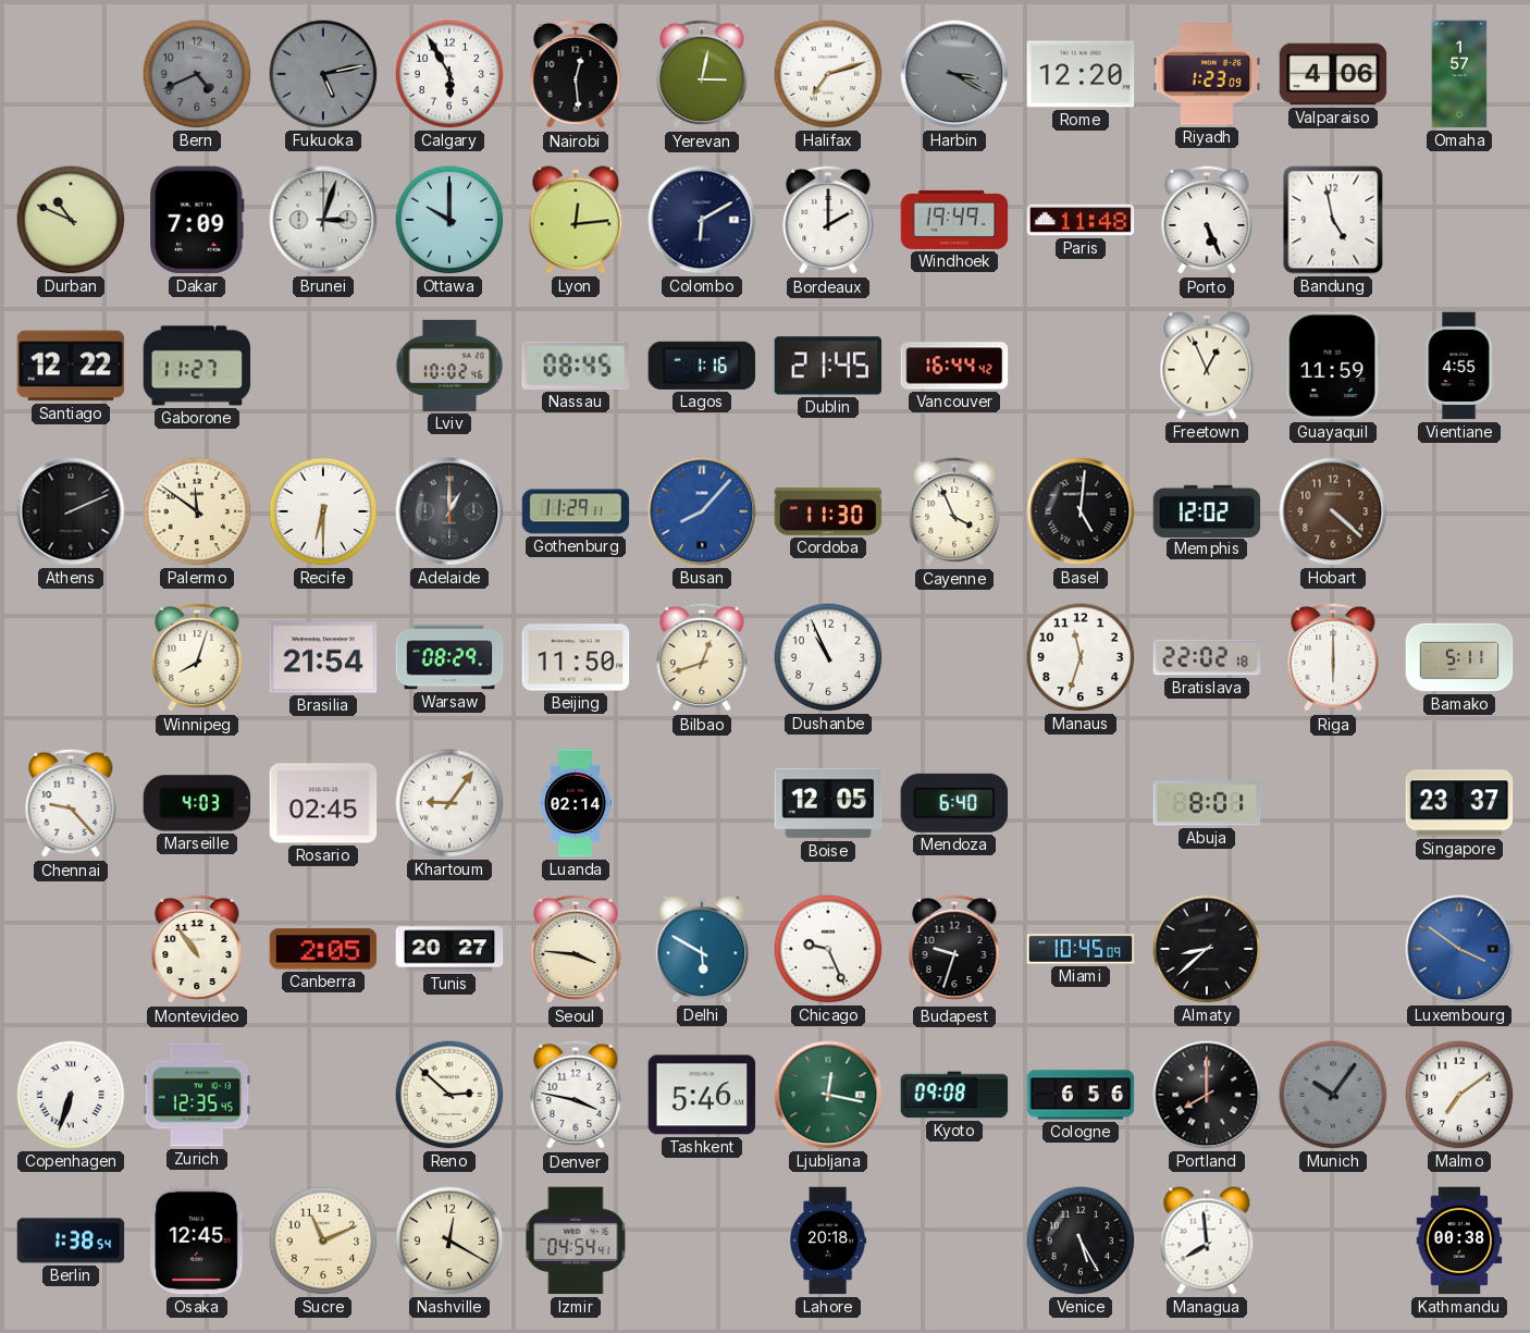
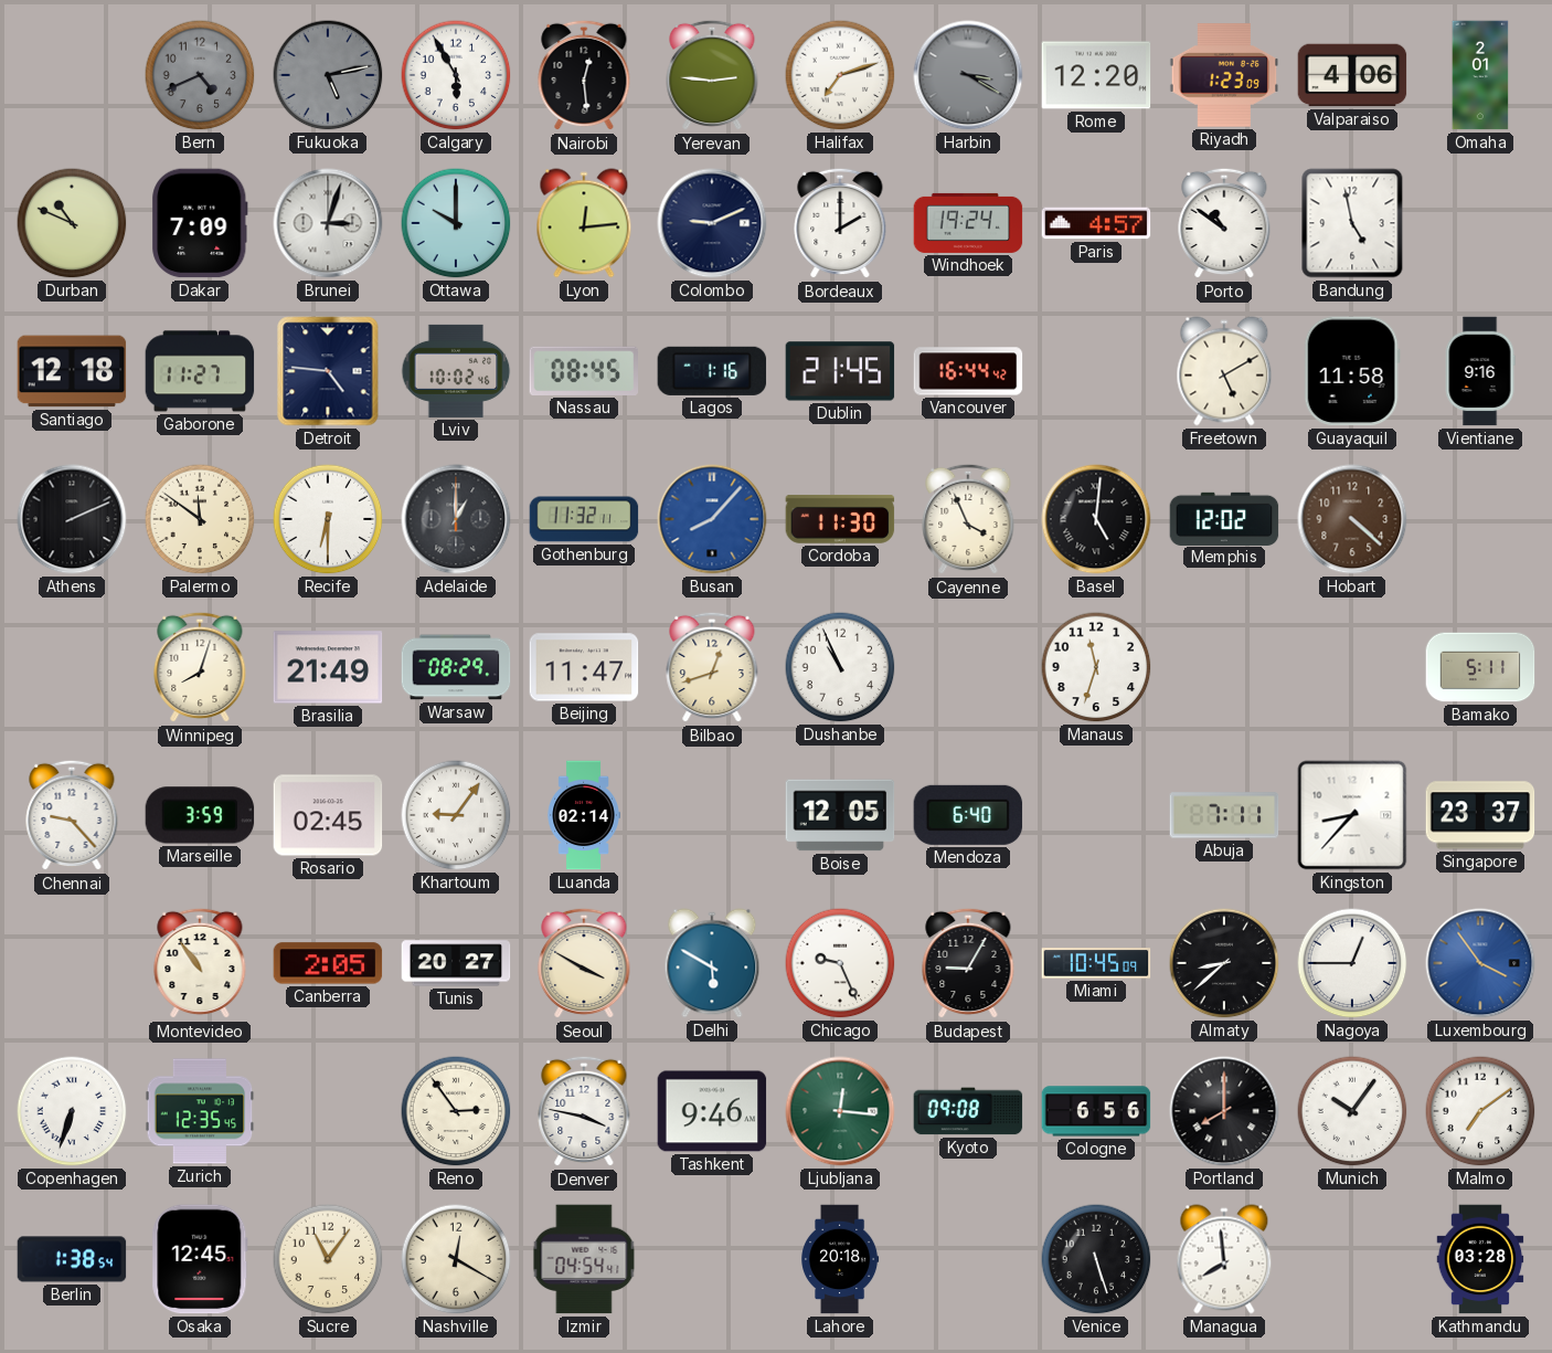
Yerevan: 3:02 -> 2:46
Omaha: 1:57 -> 2:01
Colombo: 6:10 -> 9:11
Windhoek: 19:49 -> 19:24
Paris: 11:48 -> 4:57
Porto: 5:26 -> 10:51
Santiago: 12:22 -> 12:18
Detroit: none -> 4:46
Freetown: 12:56 -> 5:10
Guayaquil: 11:59 -> 11:58
Vientiane: 4:55 -> 9:16
Gothenburg: 11:29 -> 11:32
Brasilia: 21:54 -> 21:49
Beijing: 11:50 -> 11:47
Bratislava: 22:02 -> none
Riga: 6:00 -> none
Marseille: 4:03 -> 3:59
Abuja: 8:01 -> 7:11
Kingston: none -> 8:37
Seoul: 3:46 -> 3:50
Budapest: 9:33 -> 9:05
Nagoya: none -> 12:45
Luxembourg: 3:51 -> 3:54
Reno: 2:52 -> 2:54
Tashkent: 5:46 -> 9:46
Ljubljana: 12:17 -> 12:16
Munich dial: grey -> white
Sucre: 11:11 -> 11:06
Venice: 5:25 -> 5:27
Kathmandu: 00:38 -> 03:28
